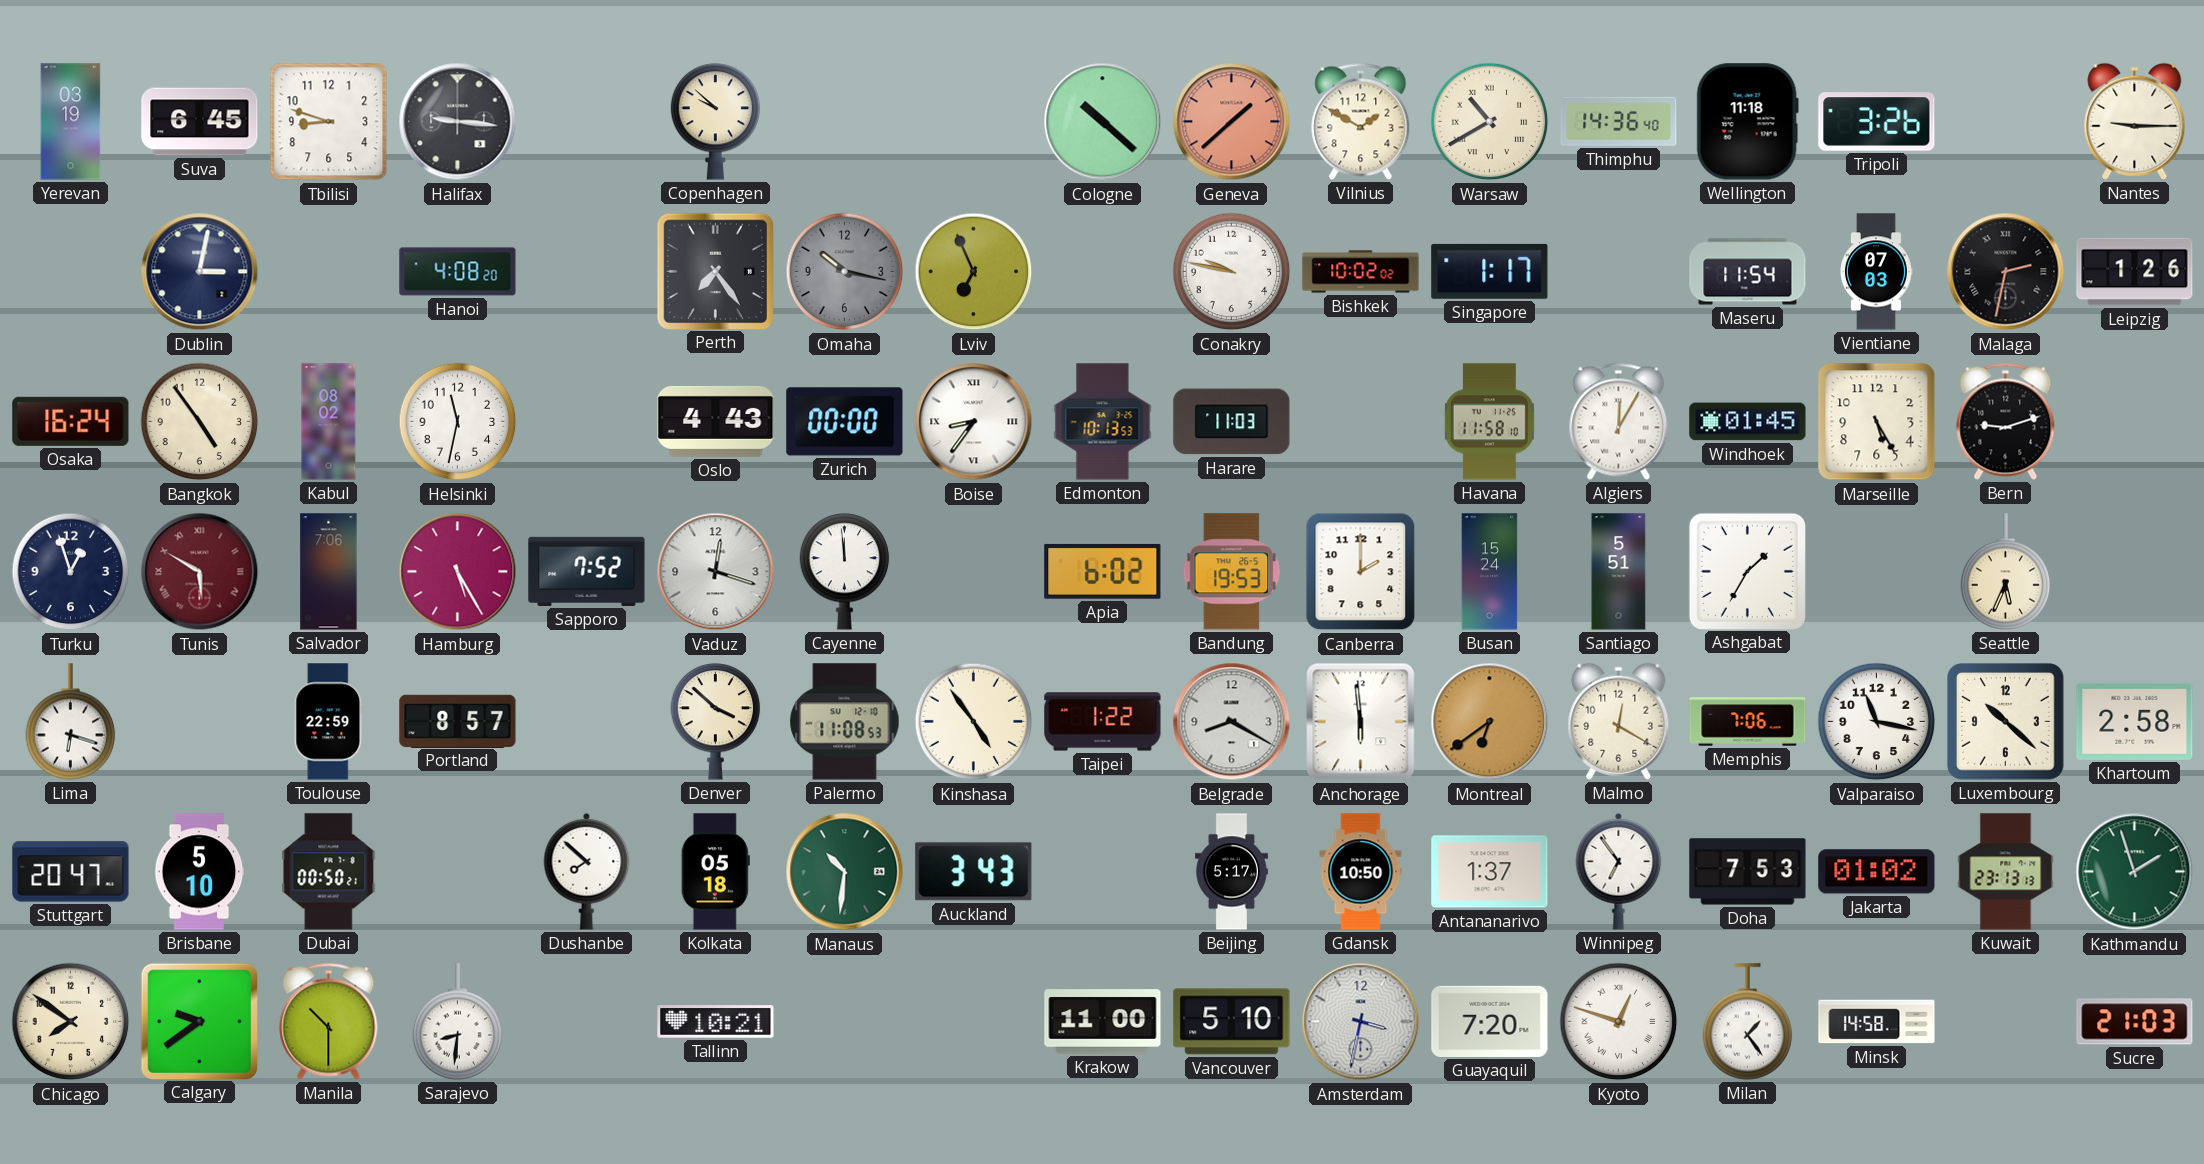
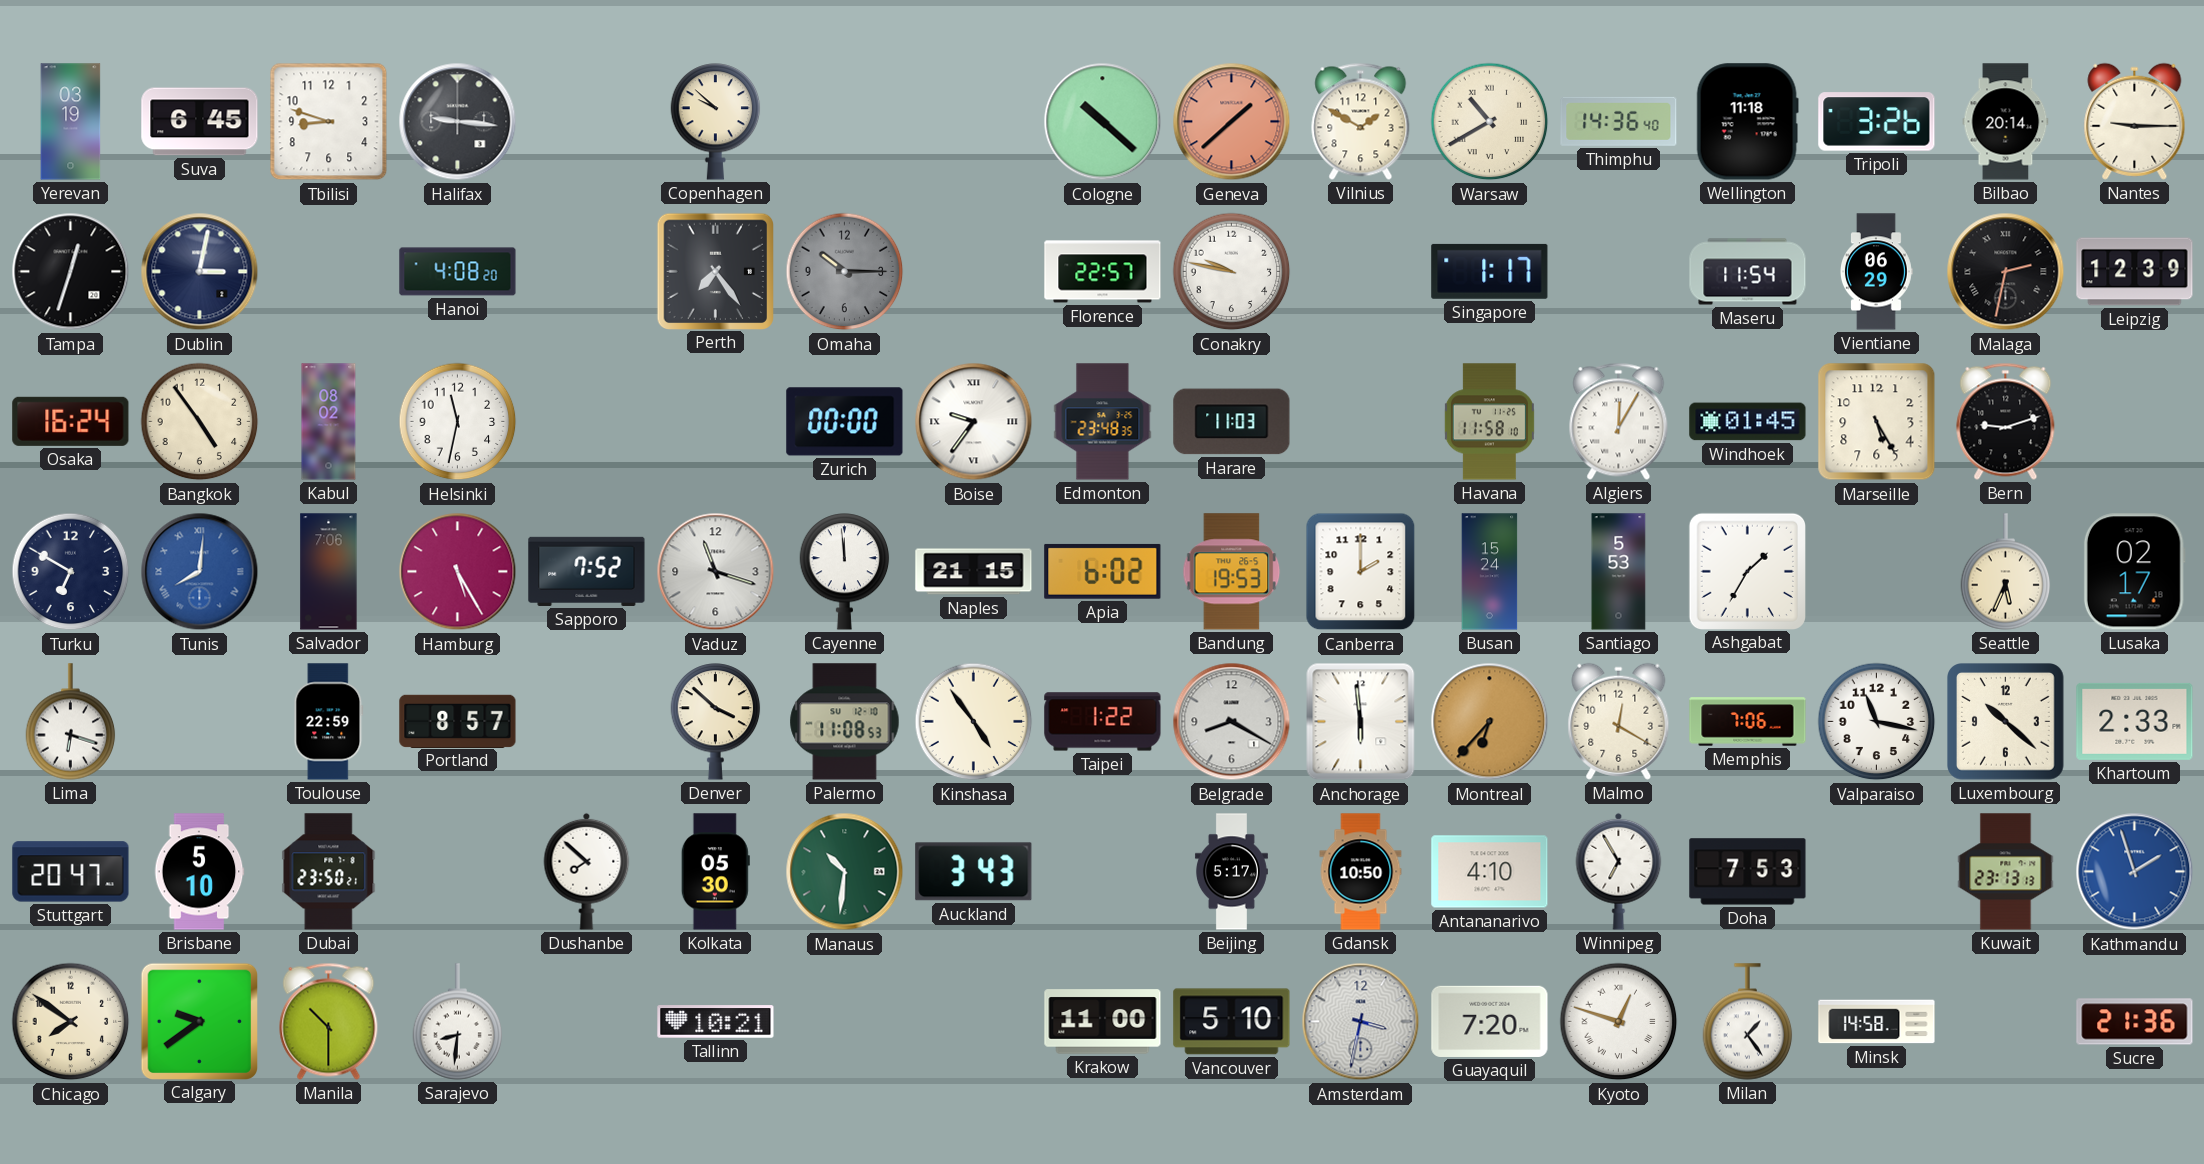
Bilbao: none -> 20:14
Tampa: none -> 12:33
Omaha: 10:17 -> 10:15
Lviv: 6:56 -> none
Florence: none -> 22:57
Bishkek: 10:02 -> none
Vientiane: 07:03 -> 06:29
Leipzig: 1:26 -> 12:39
Oslo: 4:43 -> none
Boise: 8:36 -> 9:36
Edmonton: 10:13 -> 23:48
Turku: 12:57 -> 6:50
Tunis: 5:50 -> 8:01
Tunis dial: burgundy -> blue
Vaduz: 12:18 -> 11:18
Naples: none -> 21:15
Santiago: 5:51 -> 5:53
Lusaka: none -> 02:17
Montreal: 6:39 -> 6:37
Khartoum: 2:58 -> 2:33
Dubai: 00:50 -> 23:50
Kolkata: 05:18 -> 05:30
Antananarivo: 1:37 -> 4:10
Winnipeg: 6:54 -> 6:55
Jakarta: 01:02 -> none
Kathmandu dial: green -> blue
Sucre: 21:03 -> 21:36
